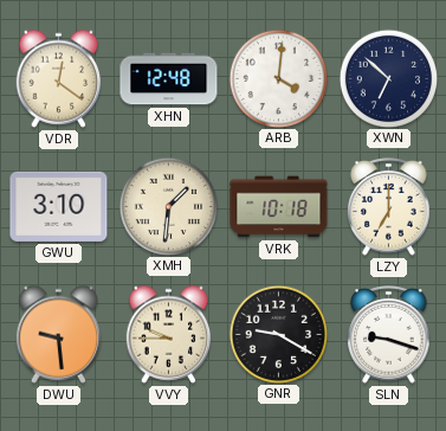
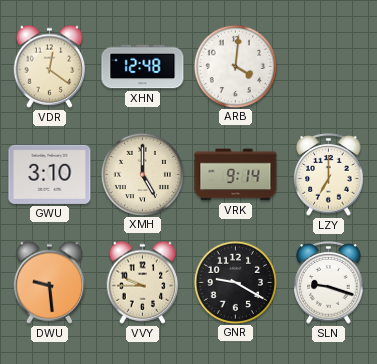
XWN: 6:52 -> none
XMH: 1:31 -> 5:00
VRK: 10:18 -> 9:14
